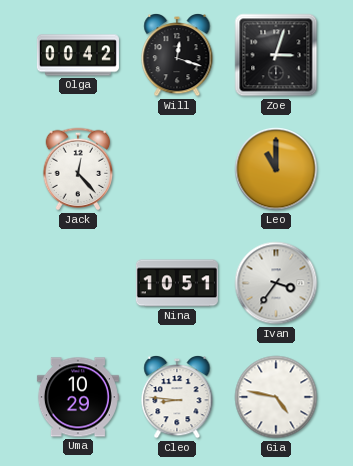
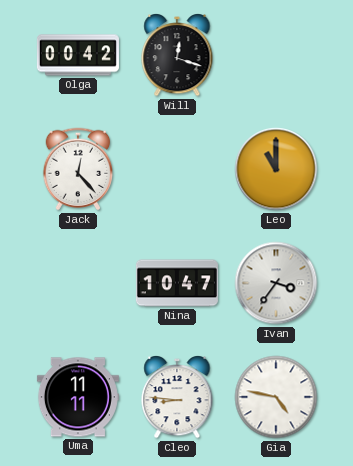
Zoe: 3:03 -> none
Nina: 10:51 -> 10:47
Uma: 10:29 -> 11:11
